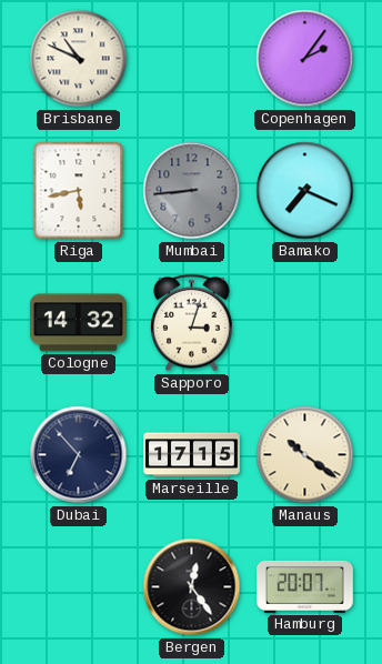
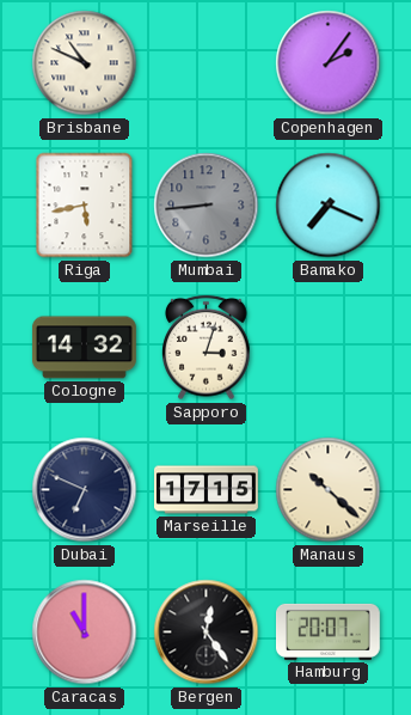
Dubai: 6:53 -> 6:49
Manaus: 10:21 -> 10:22
Caracas: none -> 11:00
